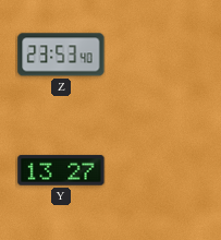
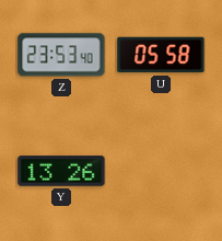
U: none -> 05:58
Y: 13:27 -> 13:26
